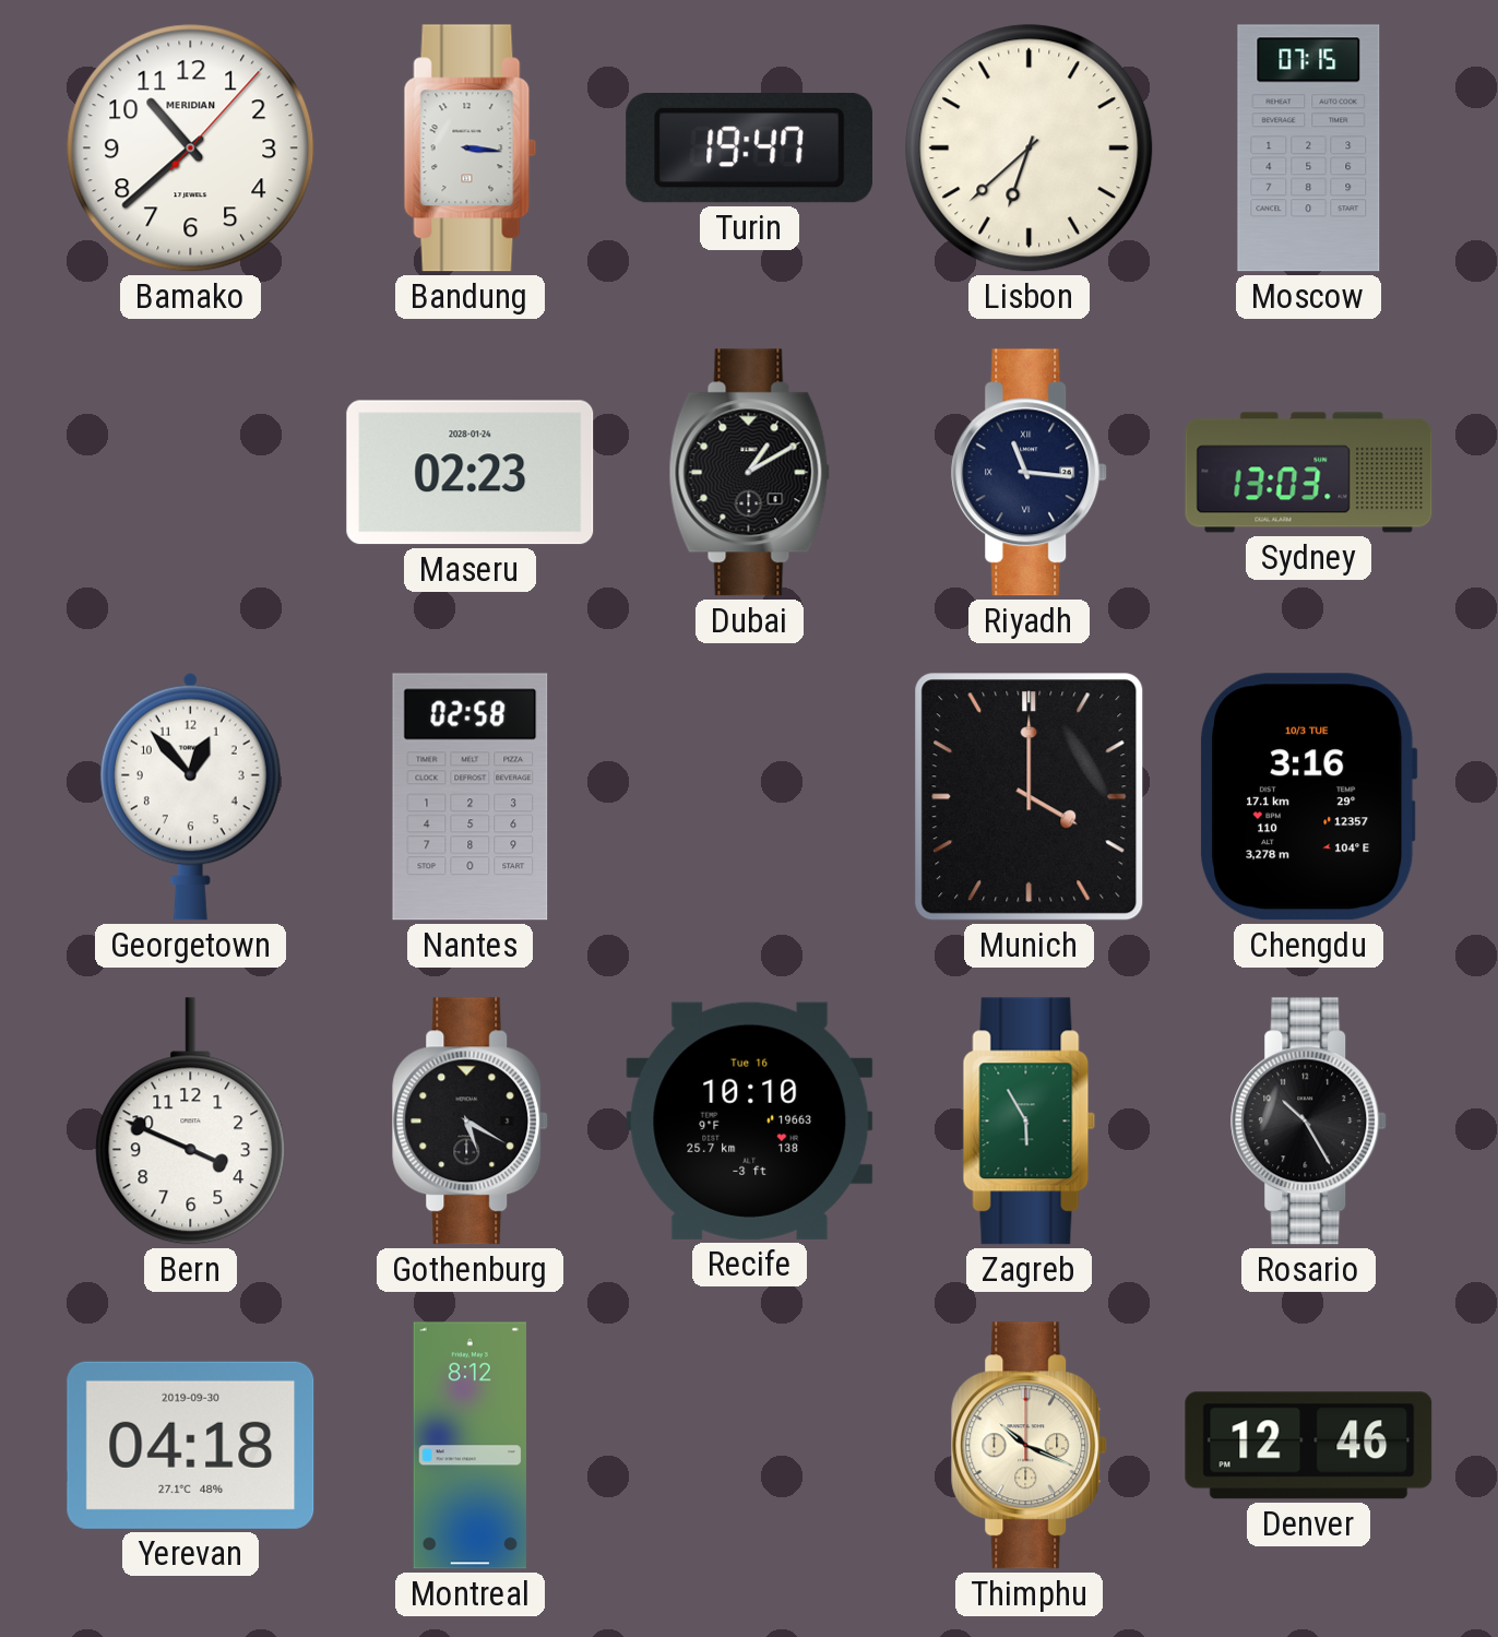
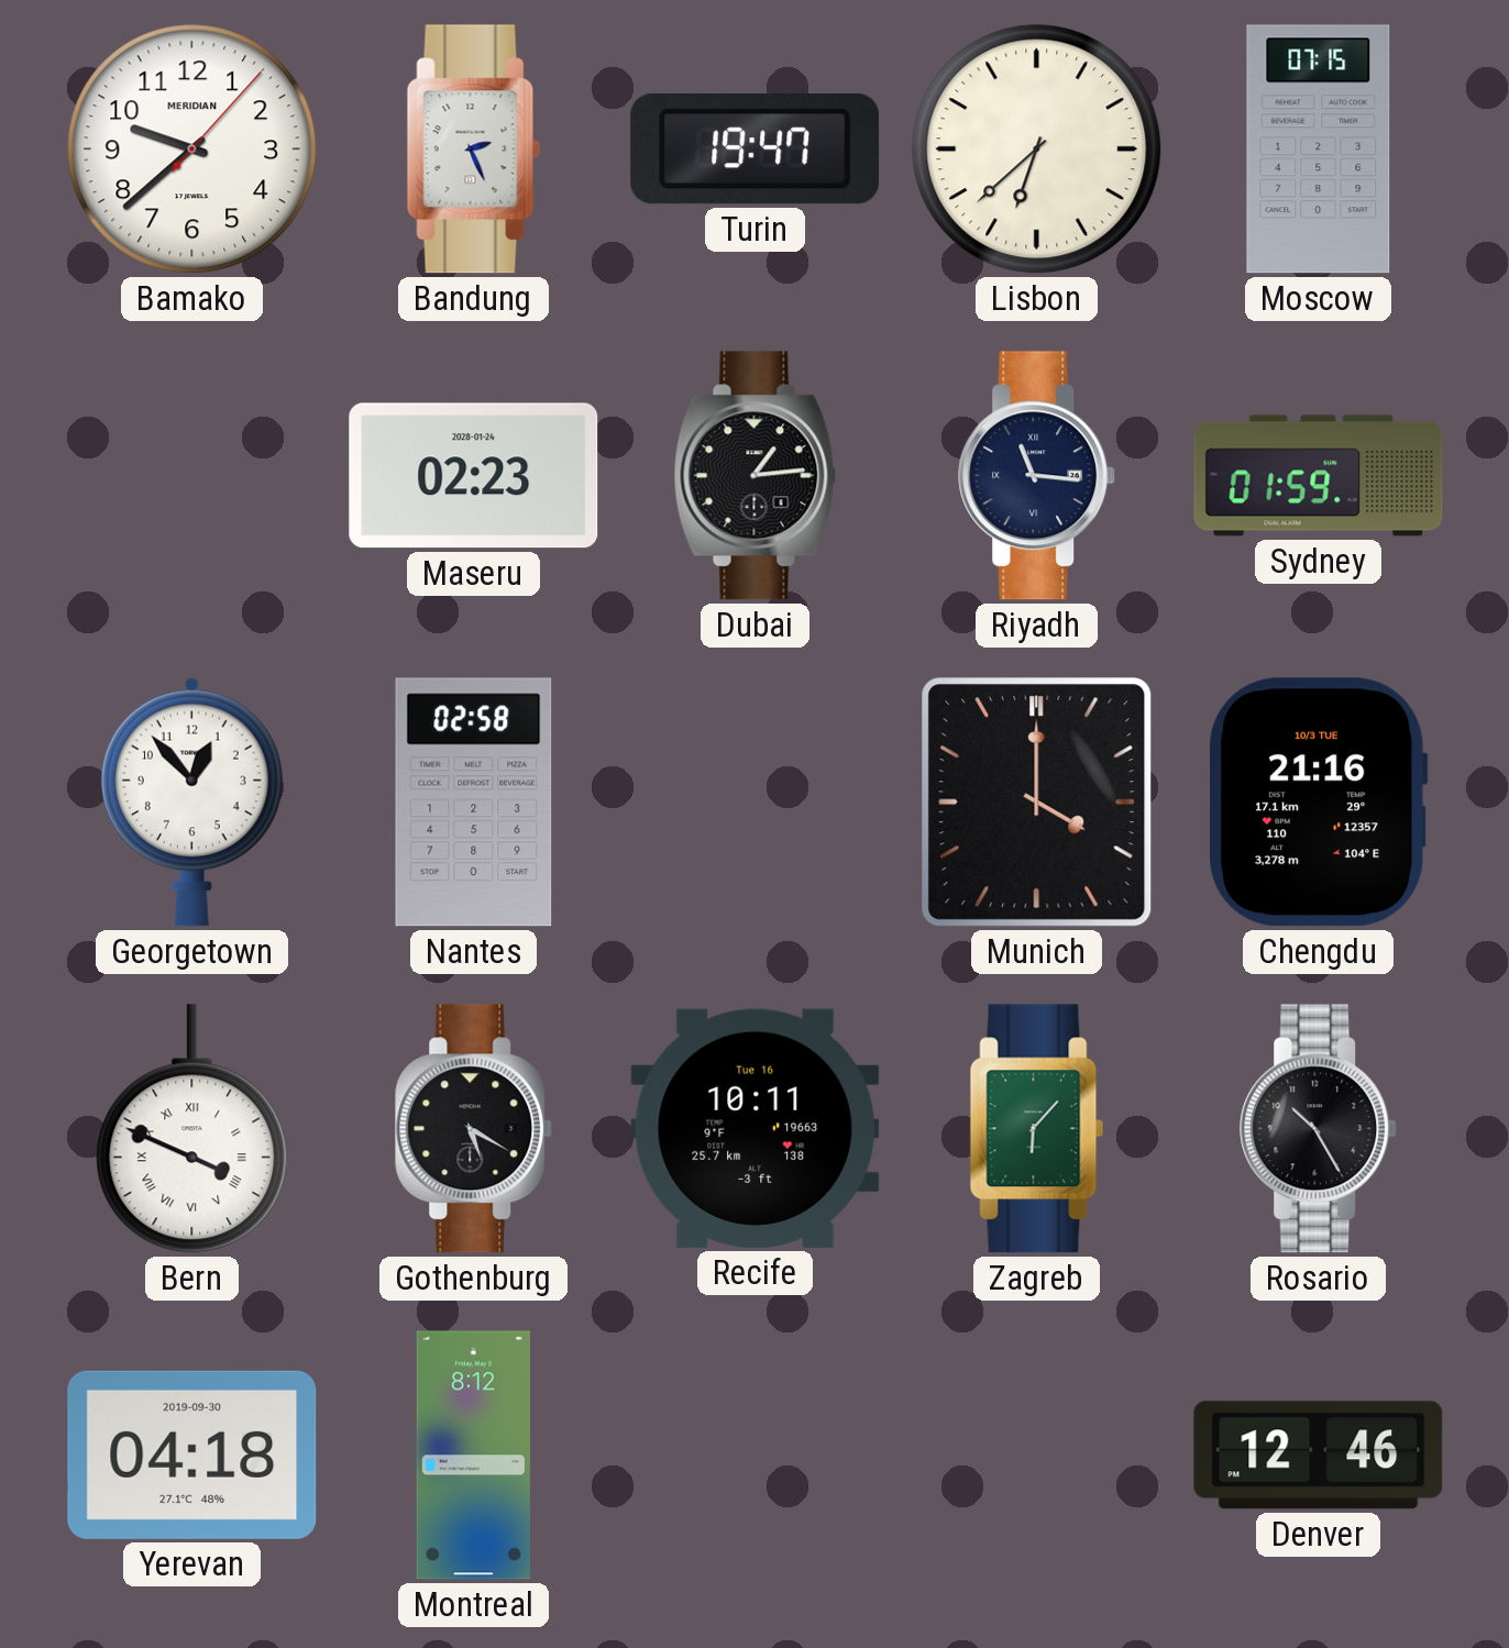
Bamako: 10:38 -> 9:38
Bandung: 3:16 -> 2:26
Dubai: 1:10 -> 1:14
Sydney: 13:03 -> 01:59
Chengdu: 3:16 -> 21:16
Bern numerals: Arabic -> Roman
Recife: 10:10 -> 10:11
Zagreb: 5:55 -> 6:07
Thimphu: 10:19 -> none
